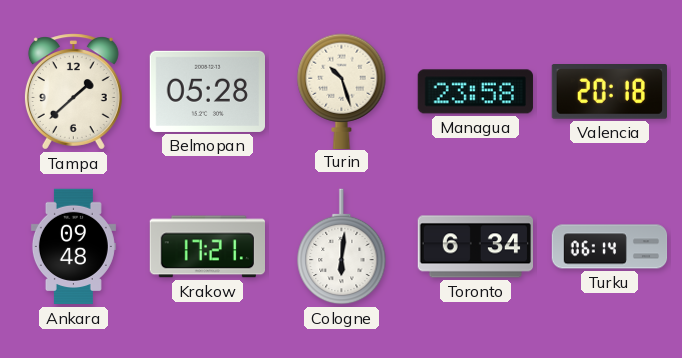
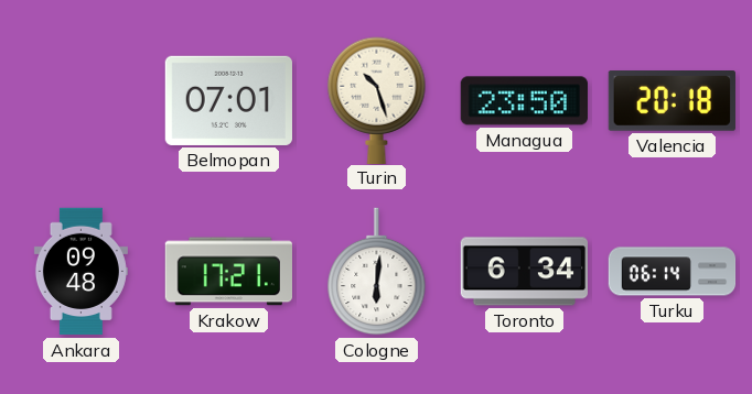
Tampa: 1:38 -> none
Belmopan: 05:28 -> 07:01
Managua: 23:58 -> 23:50
